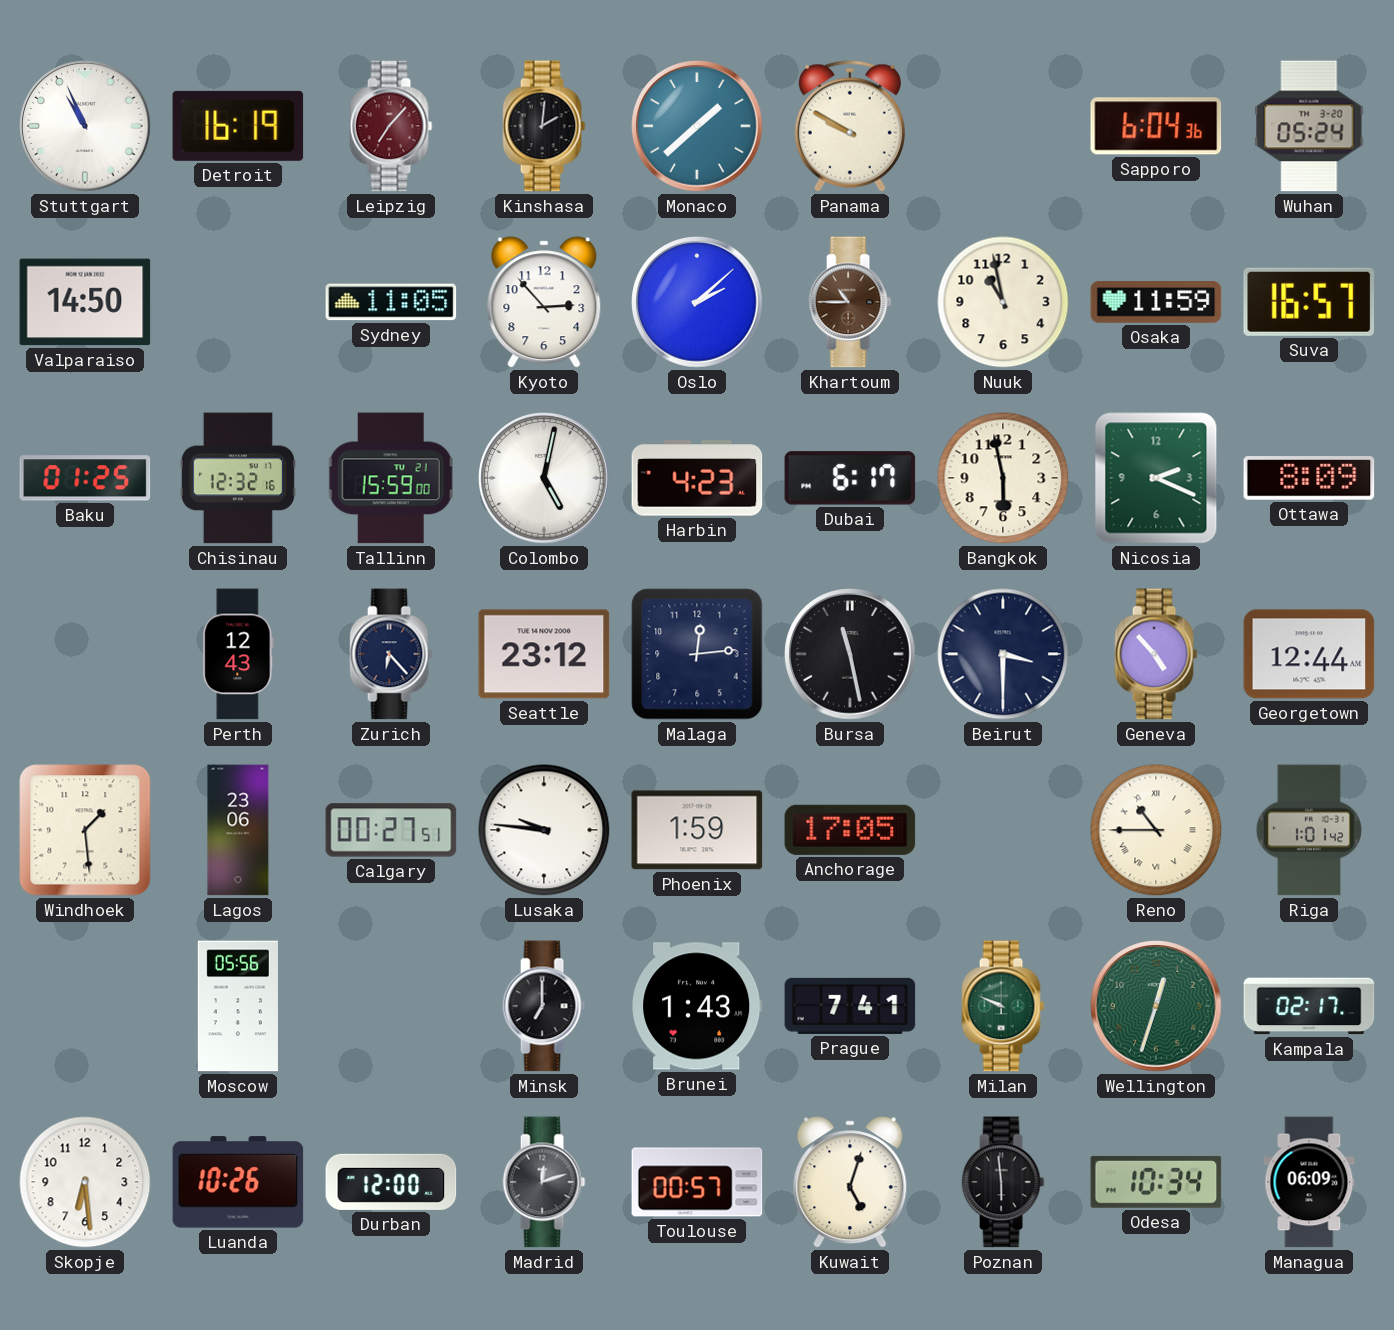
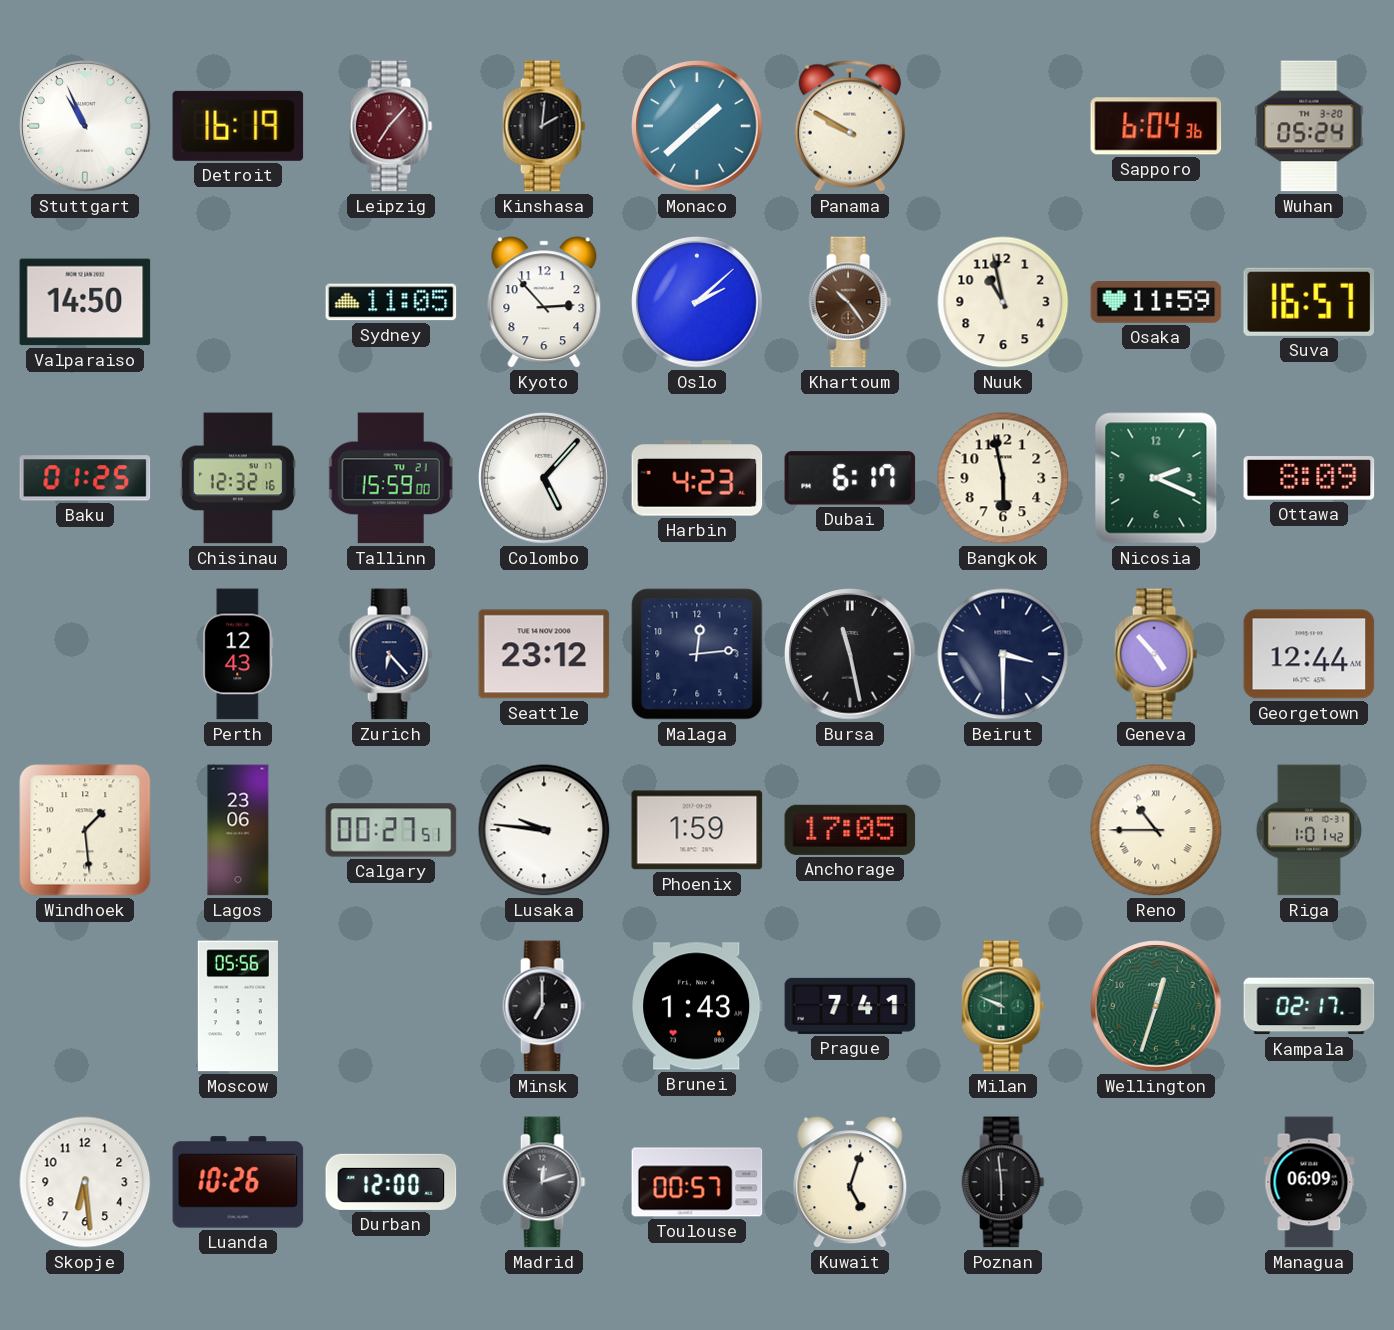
Khartoum: 10:45 -> 10:24
Colombo: 5:02 -> 5:07
Odesa: 10:34 -> none
